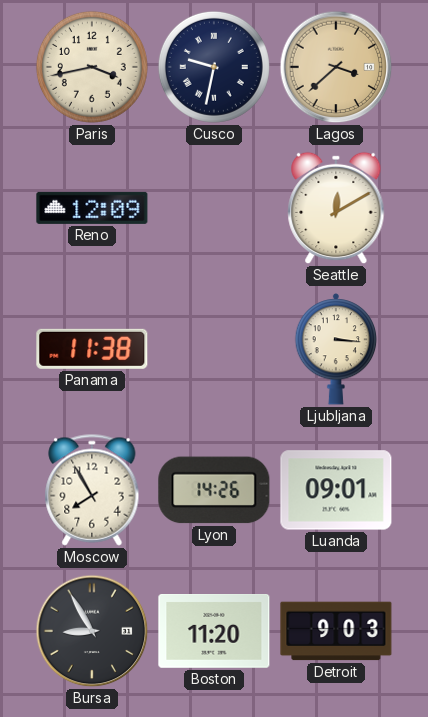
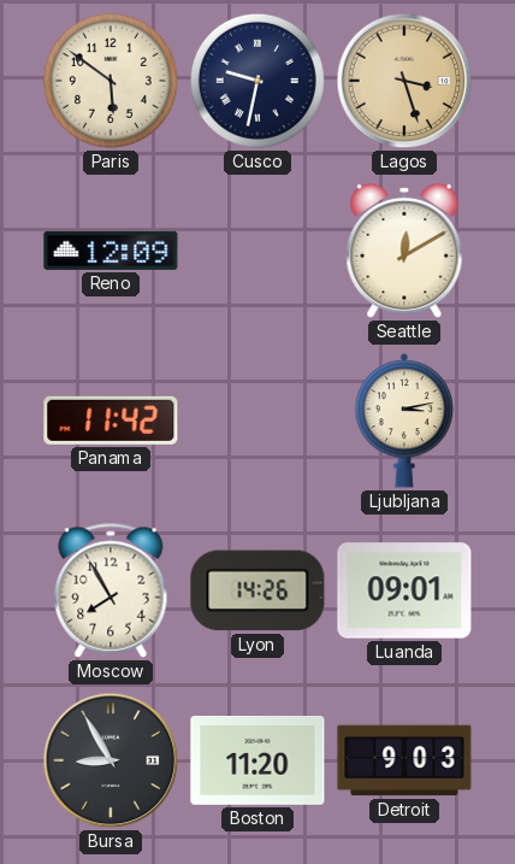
Paris: 3:43 -> 5:51
Lagos: 3:38 -> 3:27
Panama: 11:38 -> 11:42
Ljubljana: 3:16 -> 3:13
